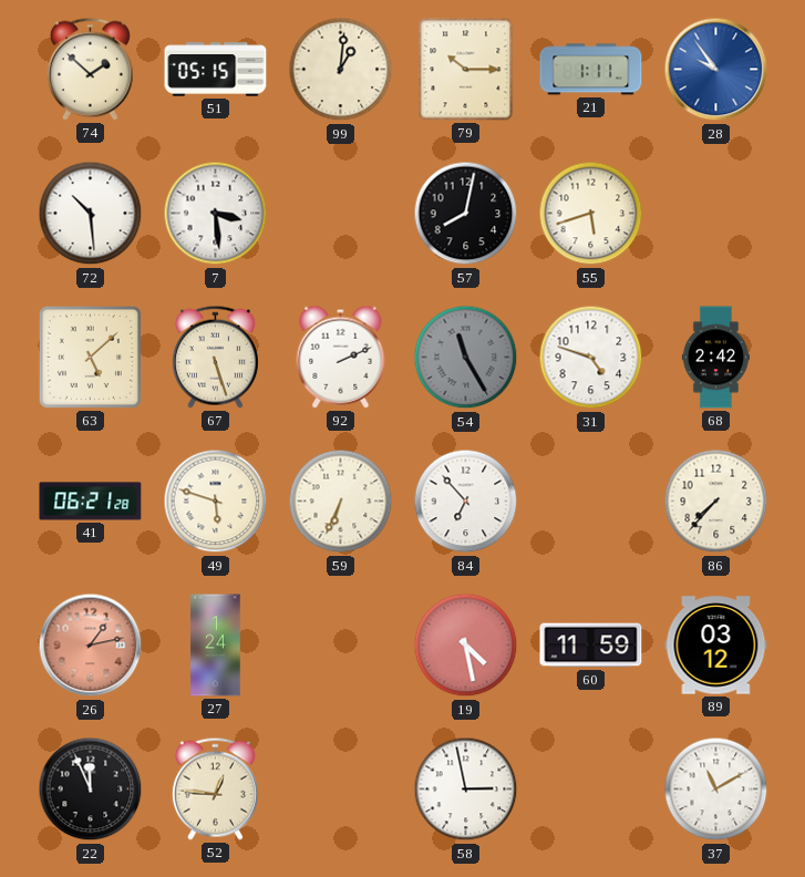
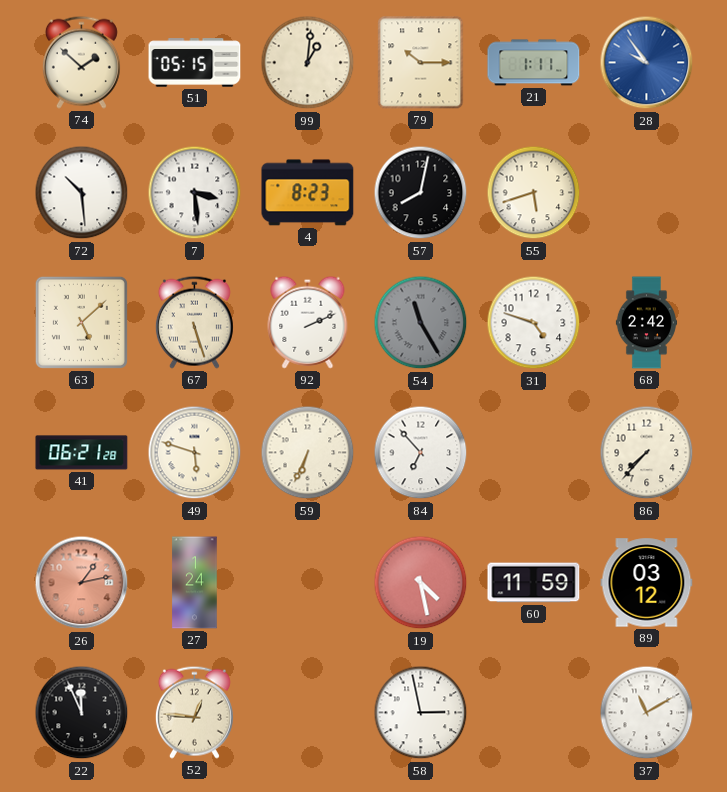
4: none -> 8:23
